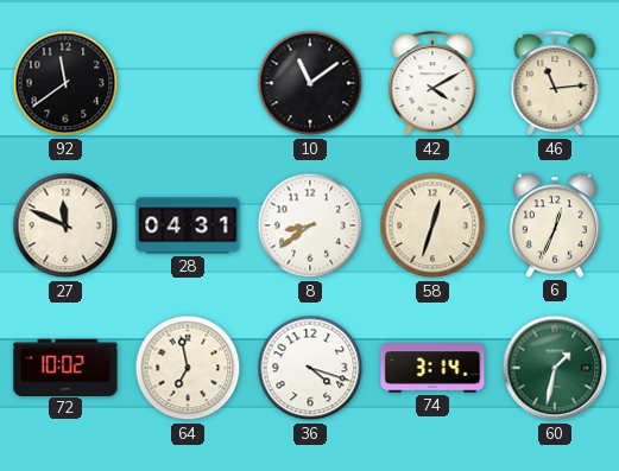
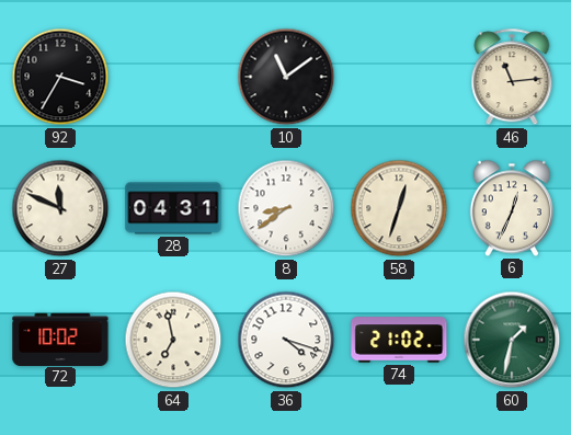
92: 11:39 -> 3:35
42: 4:10 -> none
74: 3:14 -> 21:02
